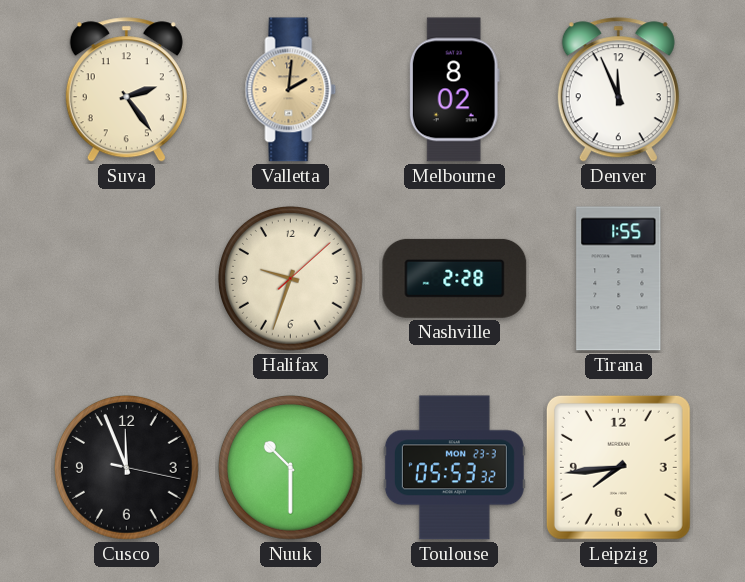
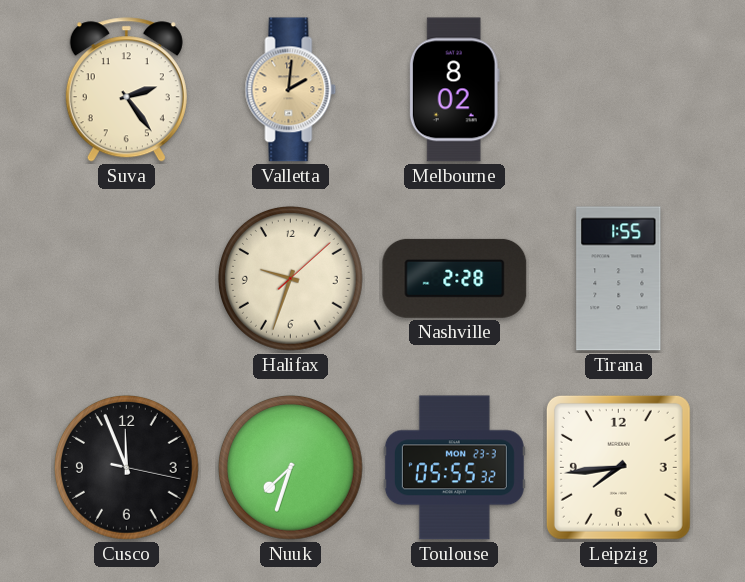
Denver: 11:56 -> none
Nuuk: 10:30 -> 7:33
Toulouse: 05:53 -> 05:55
